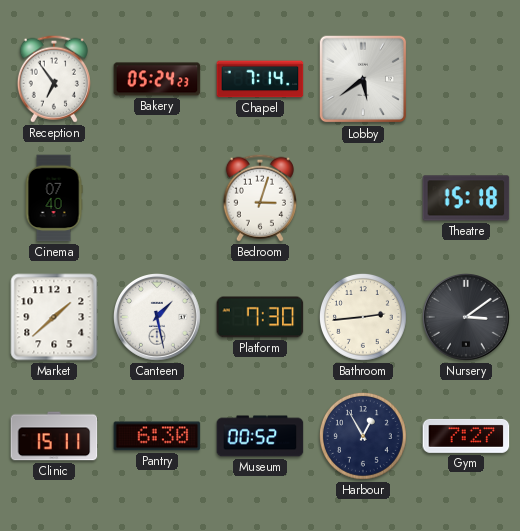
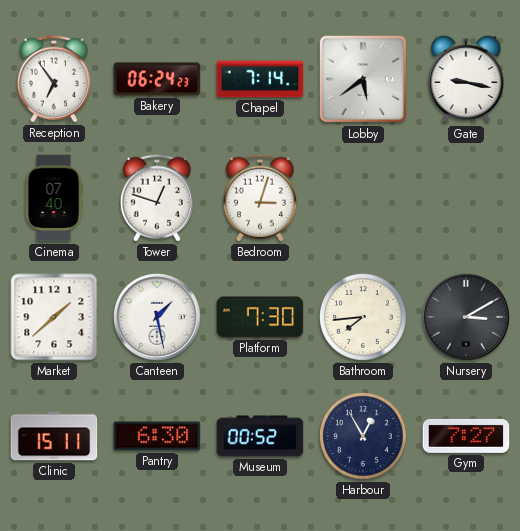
Bakery: 05:24 -> 06:24
Gate: none -> 9:17
Tower: none -> 12:48
Theatre: 15:18 -> none
Bathroom: 2:44 -> 7:44
Nursery: 3:09 -> 3:10
